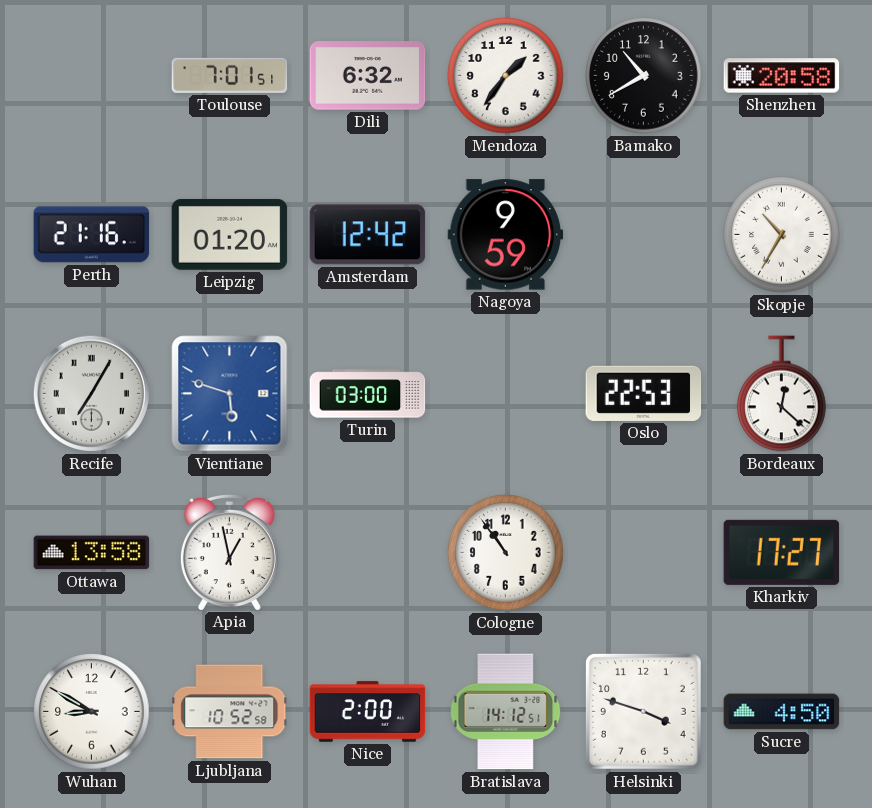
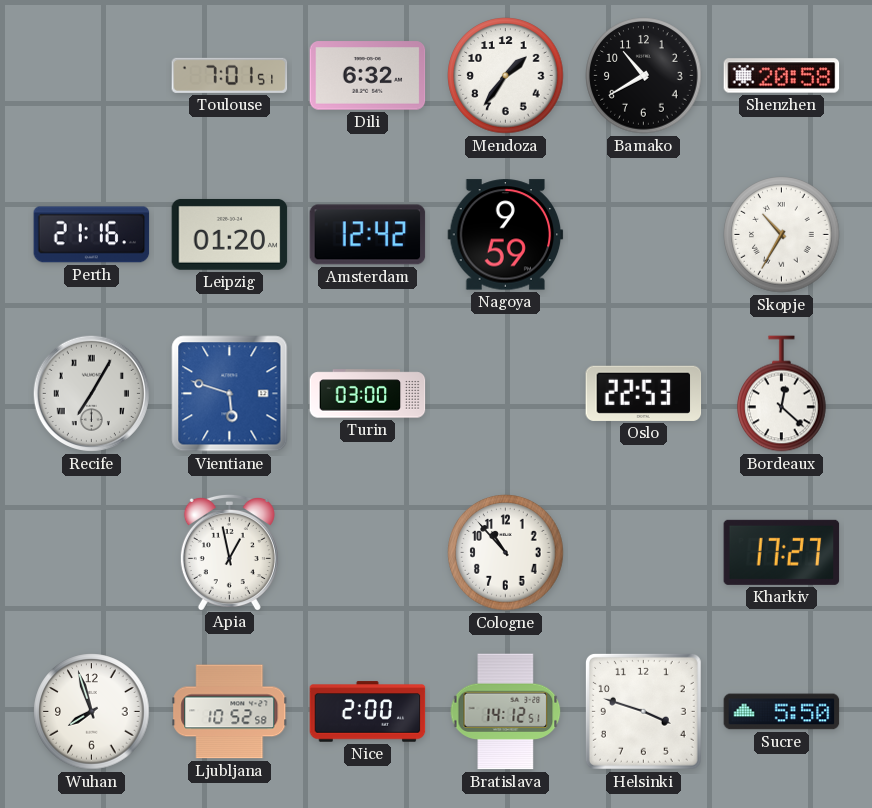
Ottawa: 13:58 -> none
Cologne: 10:54 -> 10:53
Wuhan: 8:50 -> 7:57
Sucre: 4:50 -> 5:50
